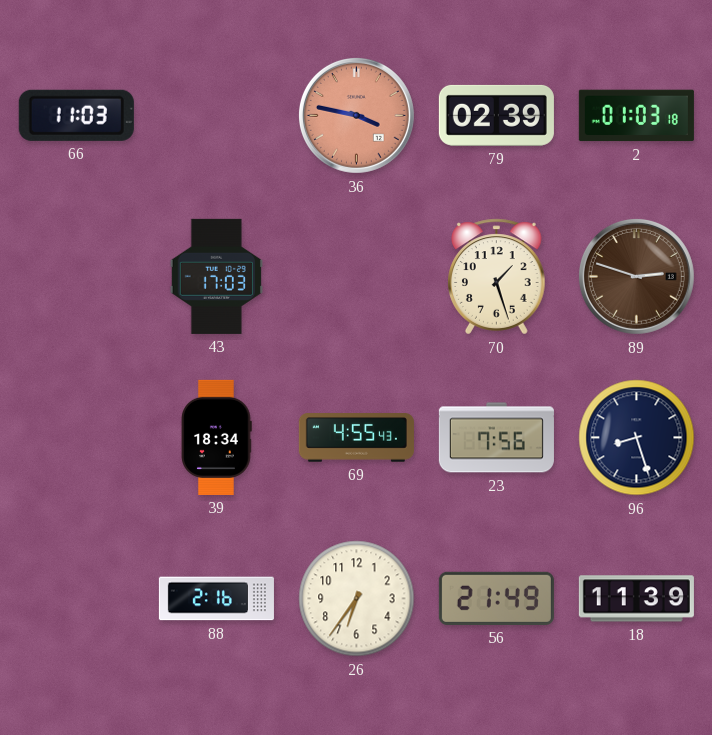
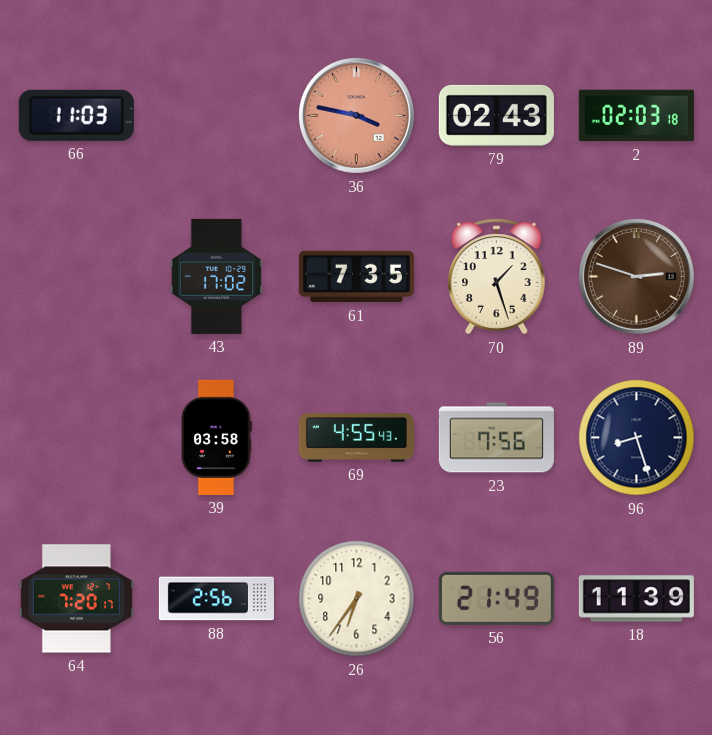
79: 02:39 -> 02:43
2: 01:03 -> 02:03
43: 17:03 -> 17:02
61: none -> 7:35
39: 18:34 -> 03:58
64: none -> 7:20
88: 2:16 -> 2:56
